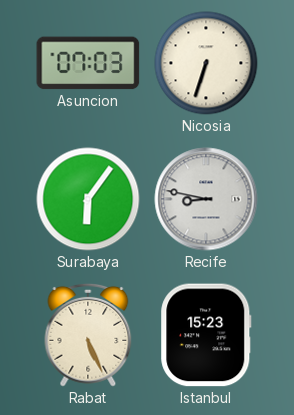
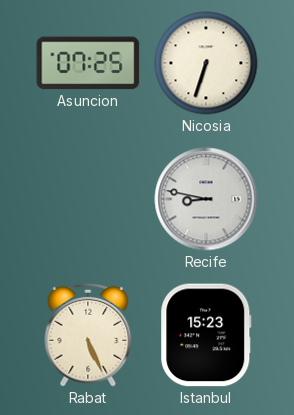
Asuncion: 07:03 -> 07:25
Surabaya: 6:06 -> none
